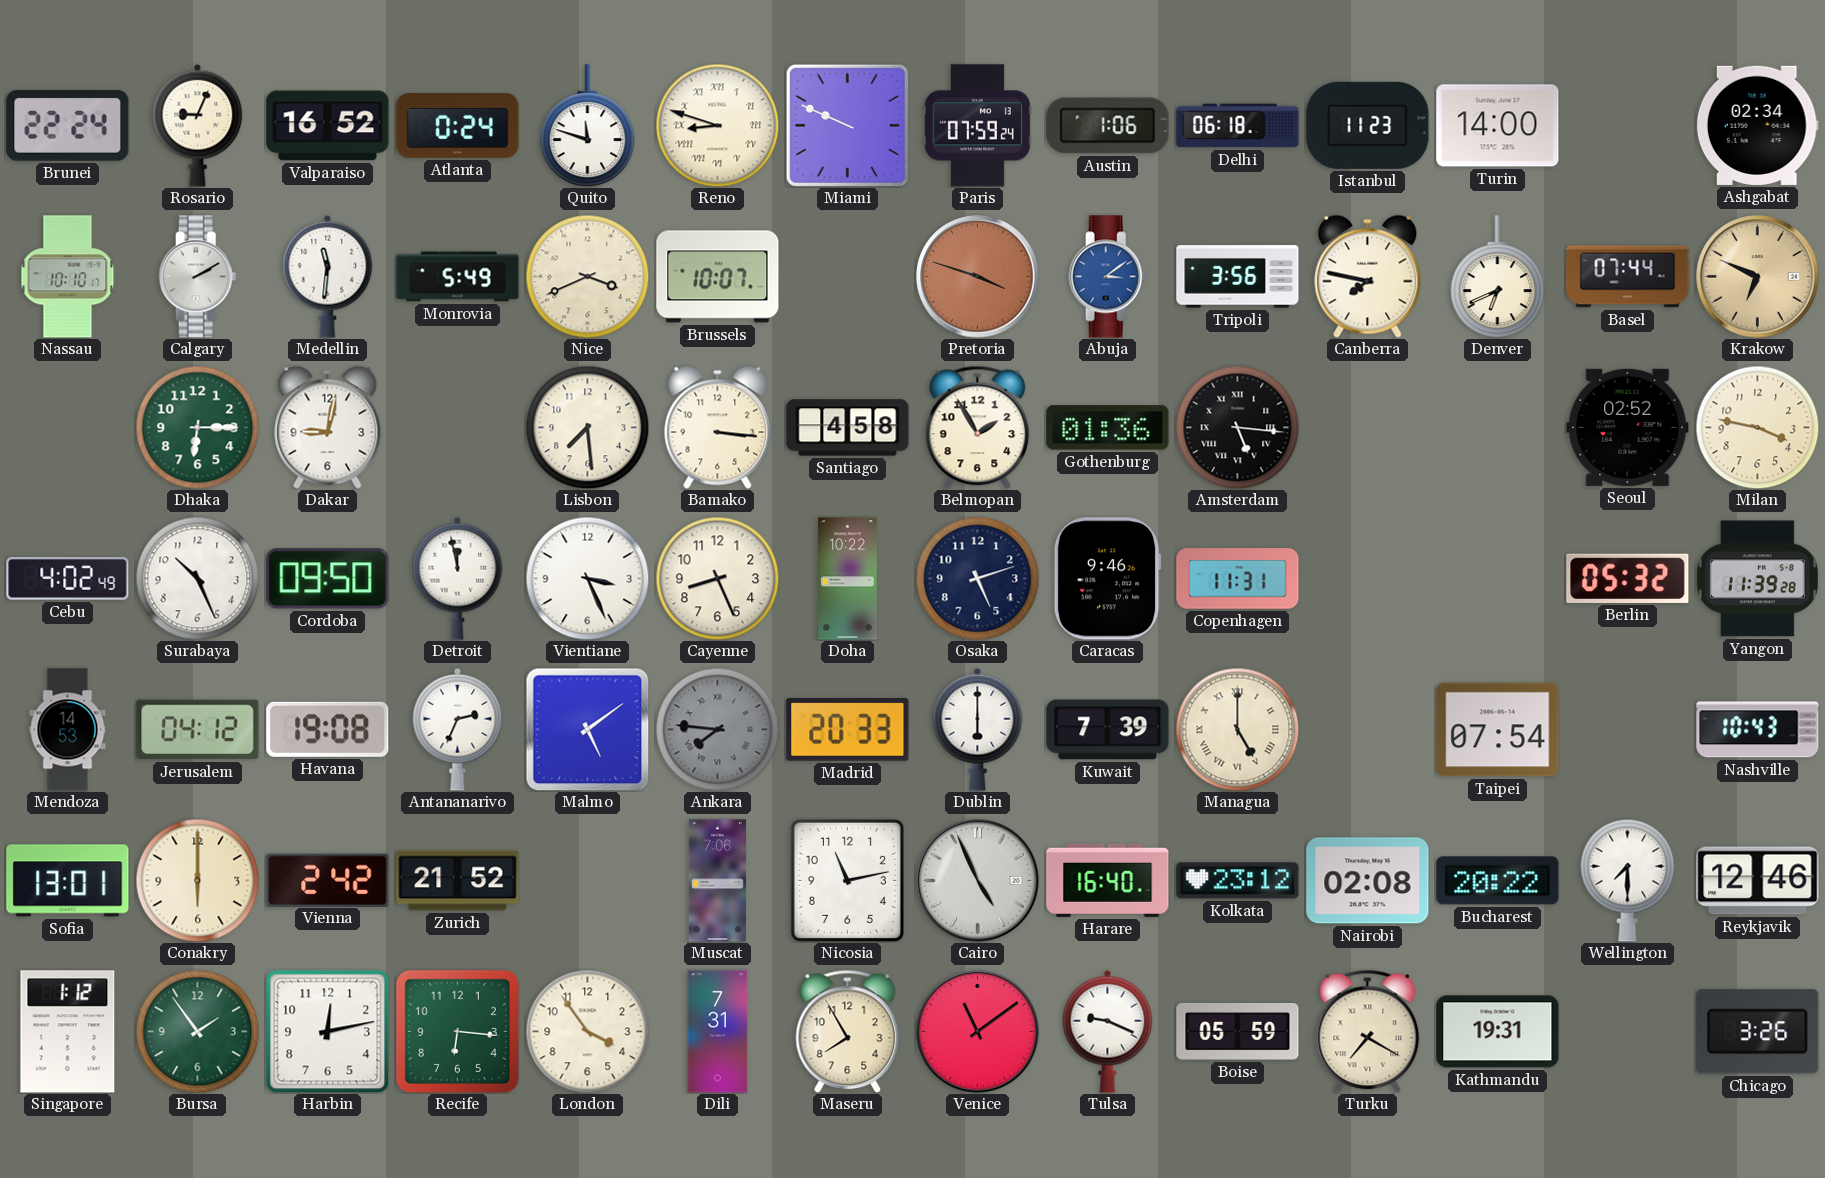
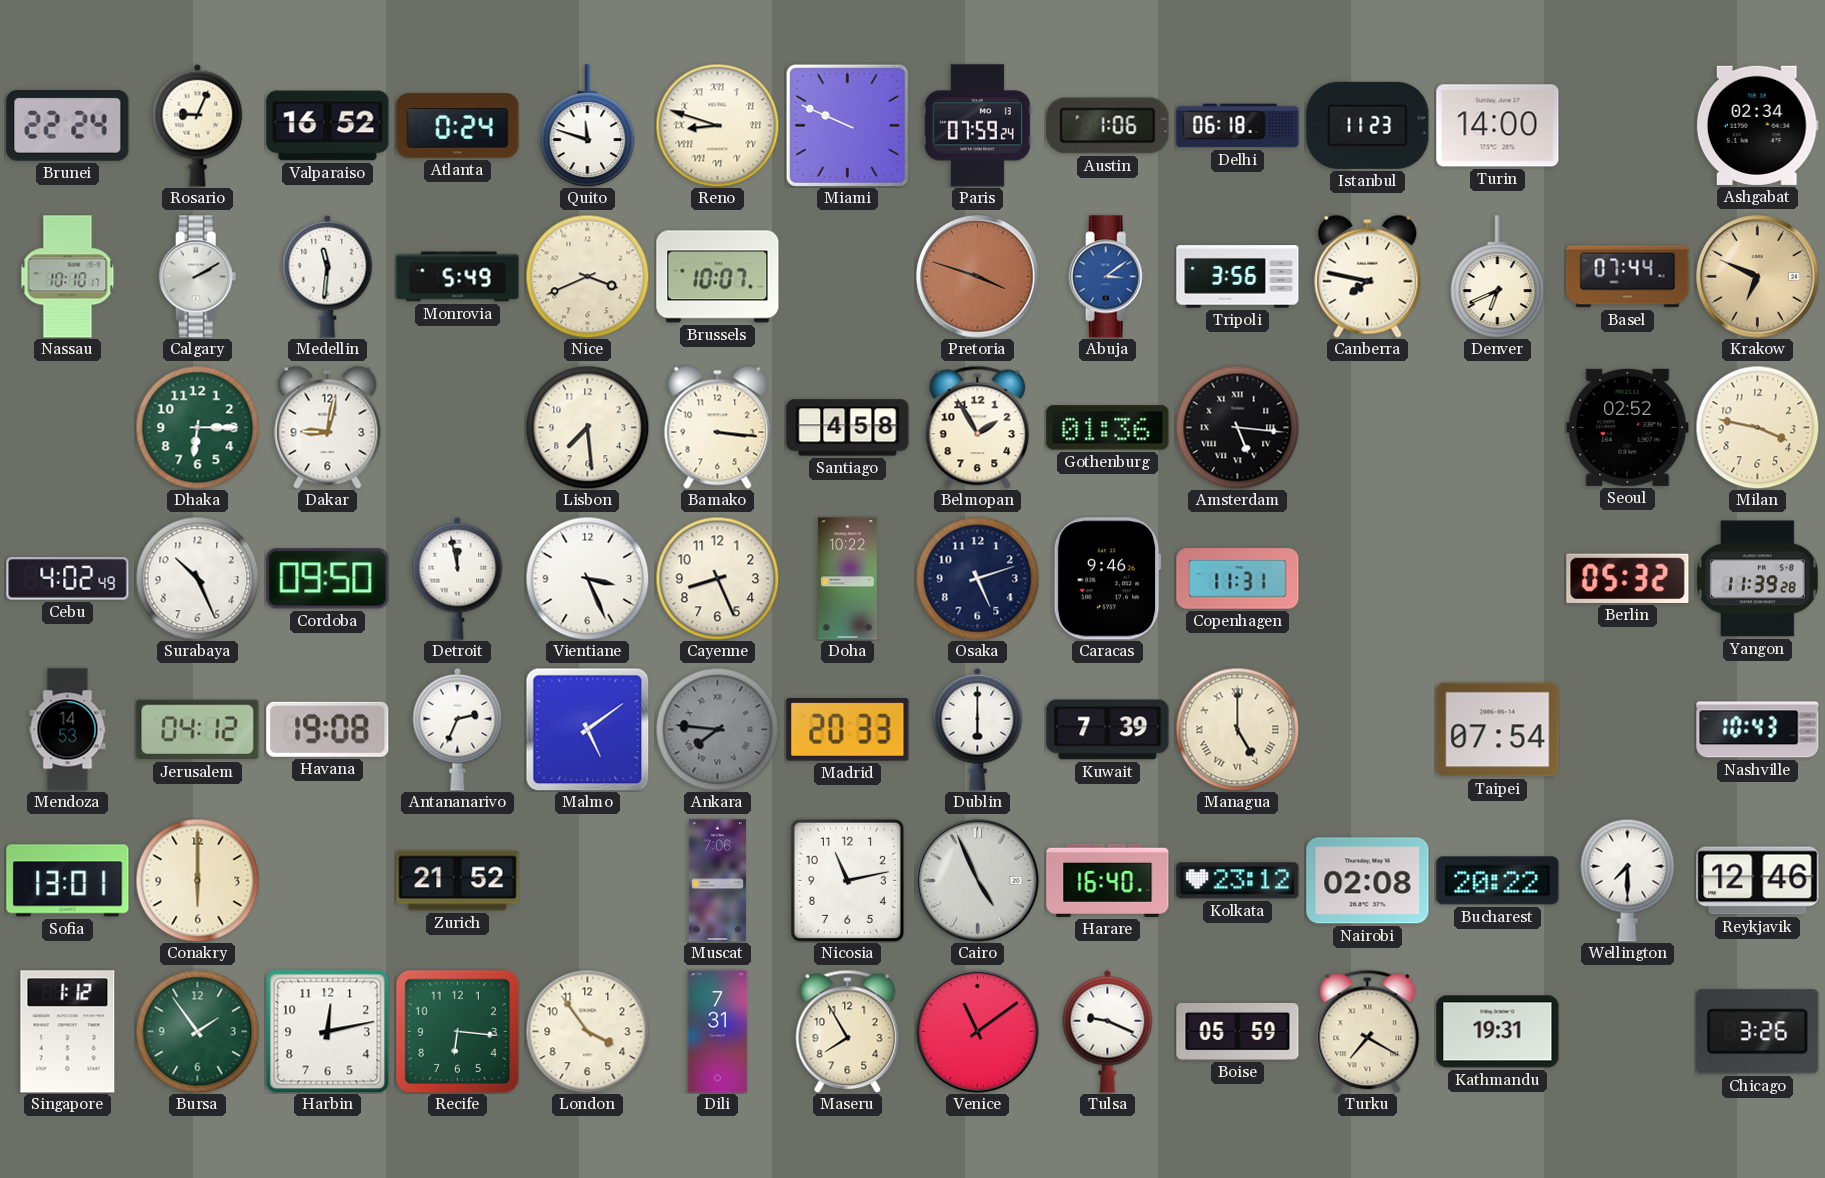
Vienna: 2:42 -> none
